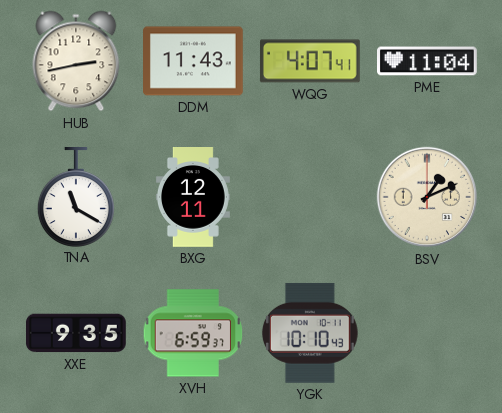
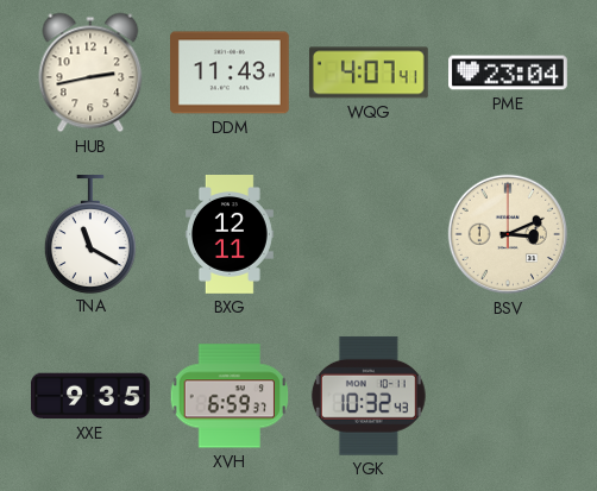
PME: 11:04 -> 23:04
BSV: 1:11 -> 3:11
YGK: 10:10 -> 10:32
